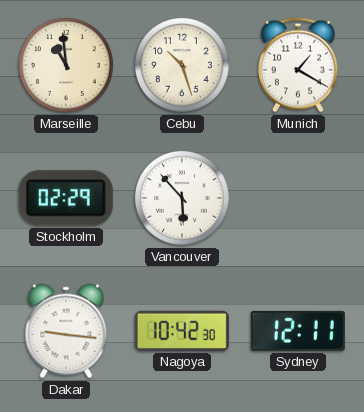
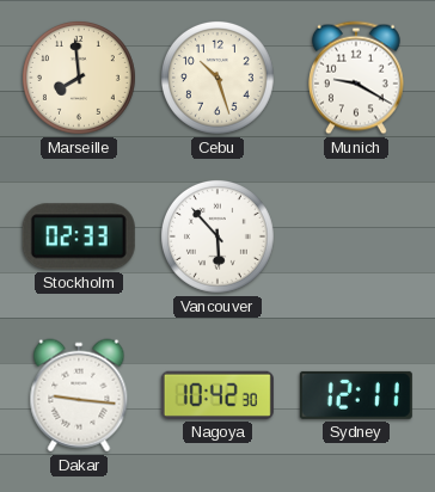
Marseille: 10:59 -> 7:59
Munich: 1:20 -> 9:20
Stockholm: 02:29 -> 02:33
